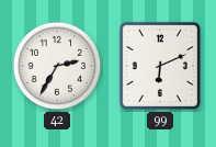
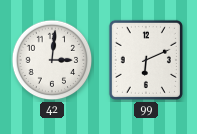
42: 2:35 -> 3:01
